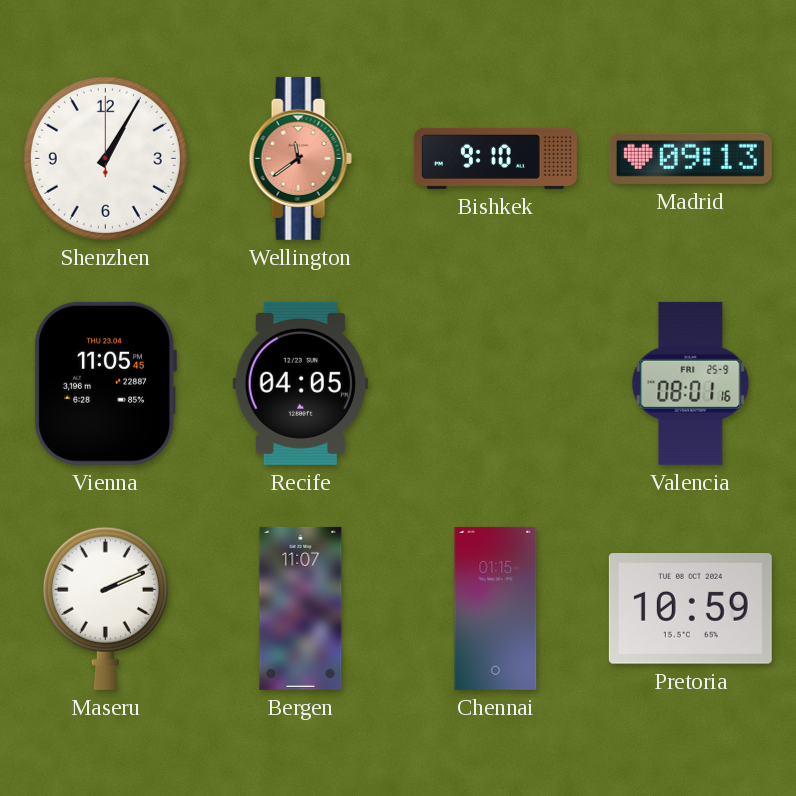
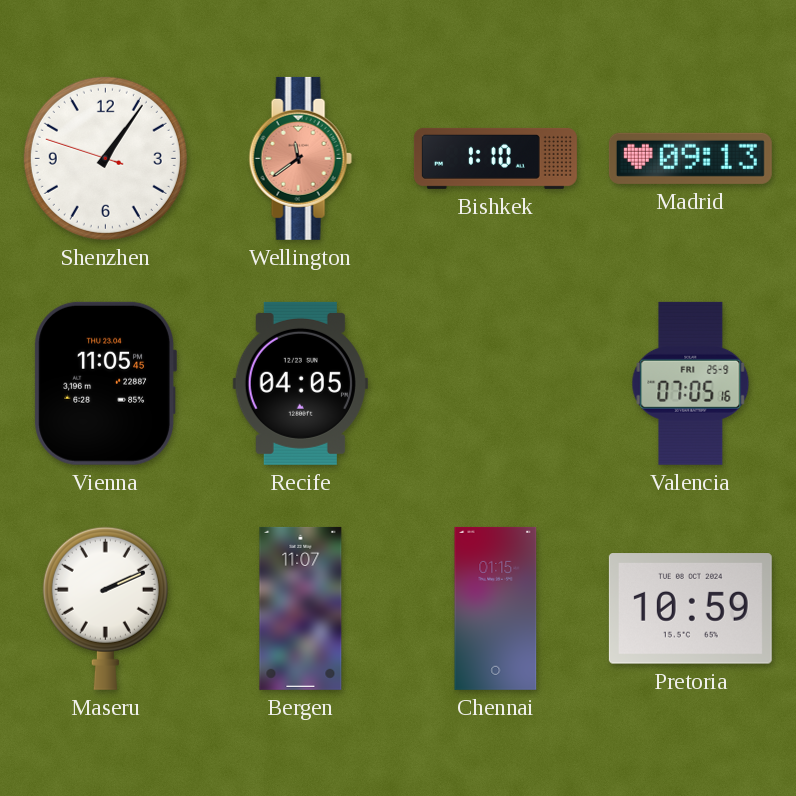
Shenzhen: 1:05:00 -> 1:05:48
Bishkek: 9:10 -> 1:10
Valencia: 08:01 -> 07:05
